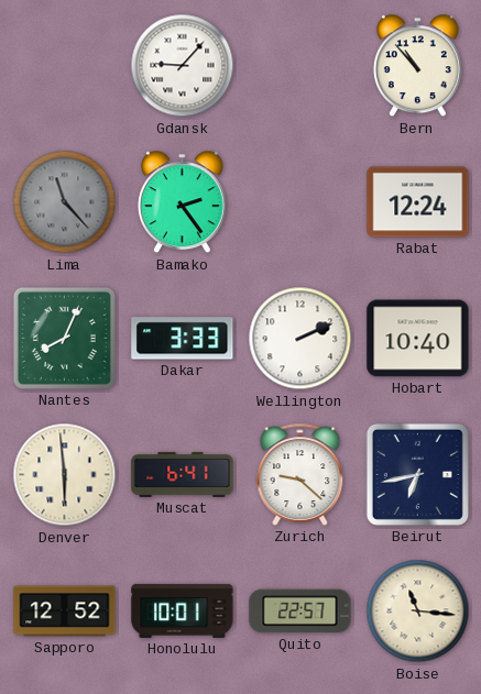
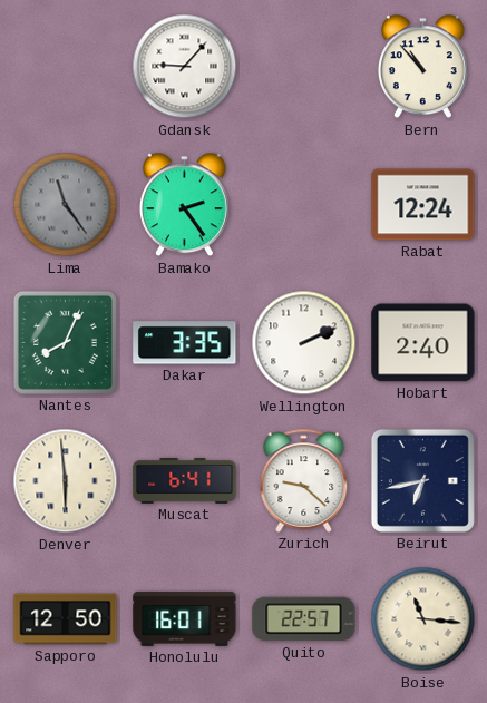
Lima: 11:23 -> 11:24
Dakar: 3:33 -> 3:35
Hobart: 10:40 -> 2:40
Sapporo: 12:52 -> 12:50
Honolulu: 10:01 -> 16:01
